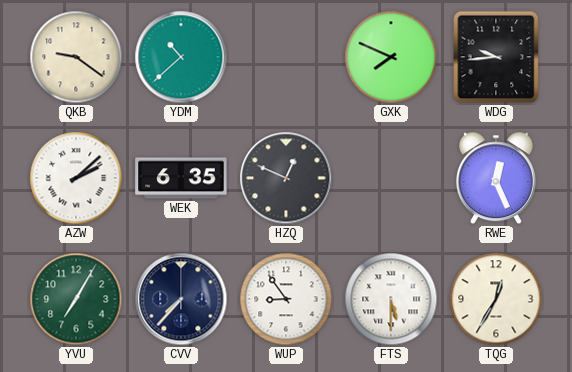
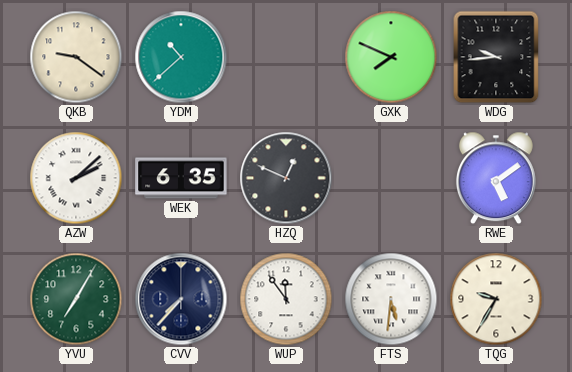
RWE: 12:26 -> 5:09
WUP: 8:54 -> 11:54
FTS: 5:30 -> 5:31
TQG: 12:35 -> 9:35
